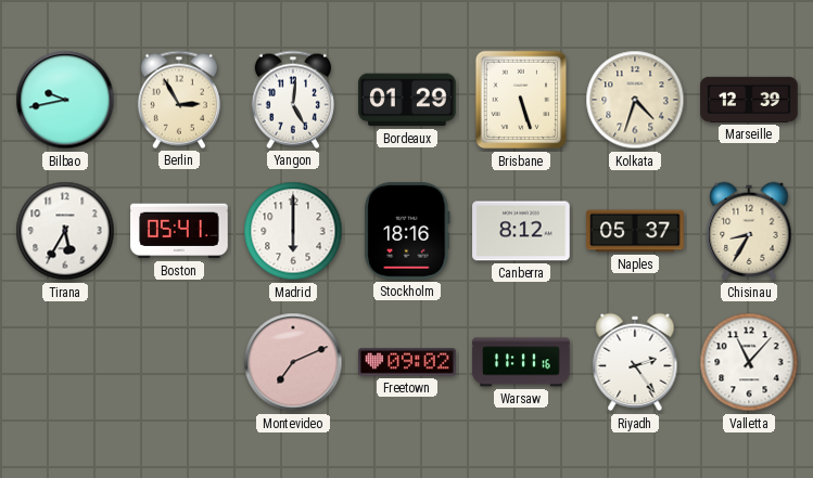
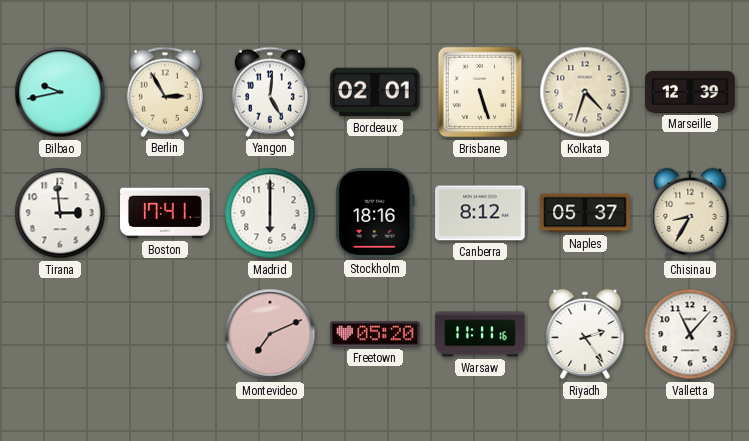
Bordeaux: 01:29 -> 02:01
Tirana: 5:35 -> 2:59
Boston: 05:41 -> 17:41
Freetown: 09:02 -> 05:20
